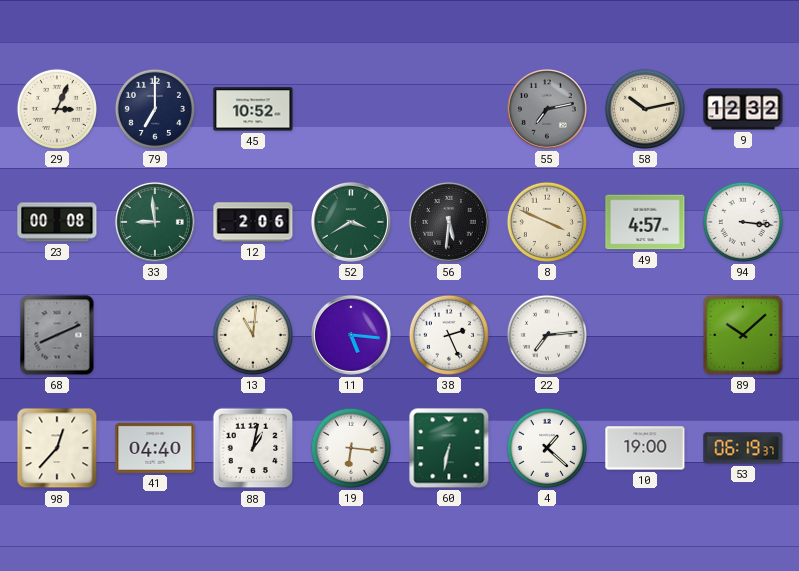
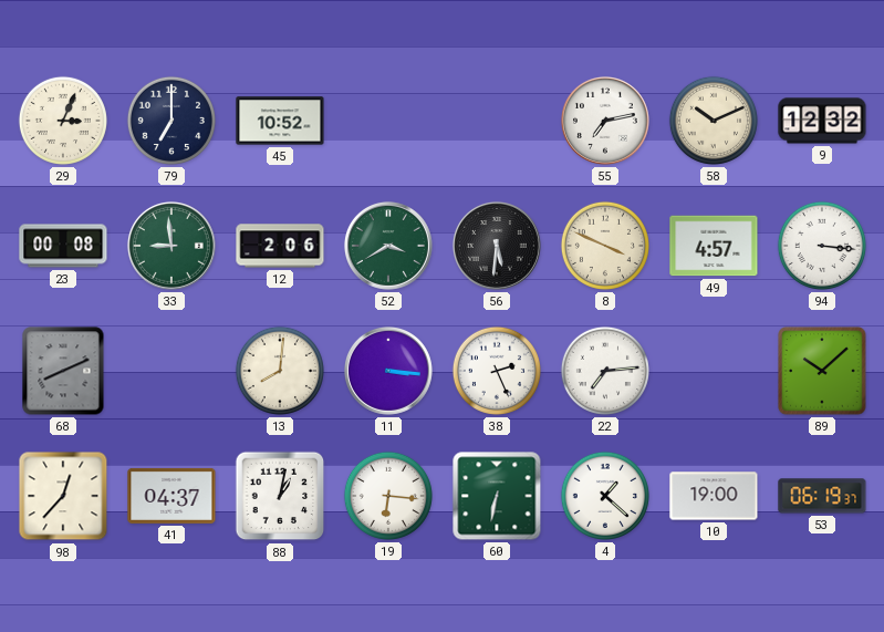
55 dial: grey -> white
58: 10:13 -> 10:11
13: 11:01 -> 8:01
11: 5:16 -> 3:16
41: 04:40 -> 04:37
